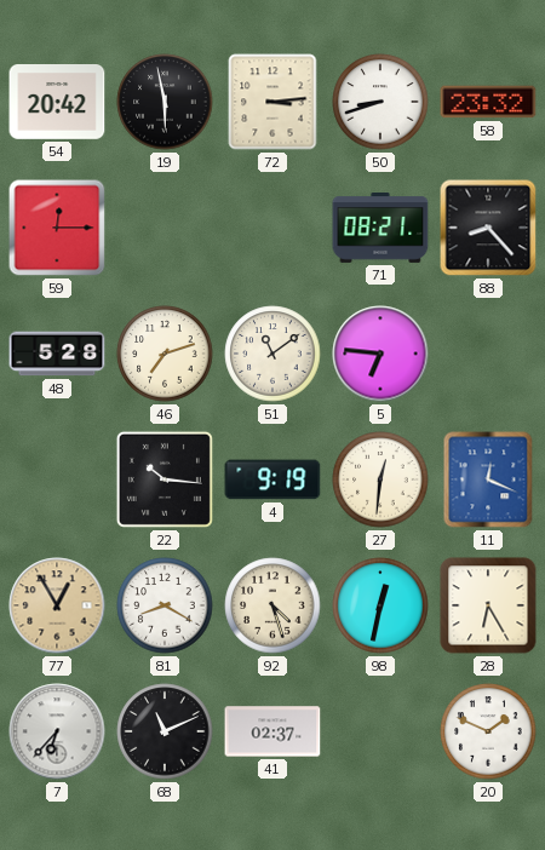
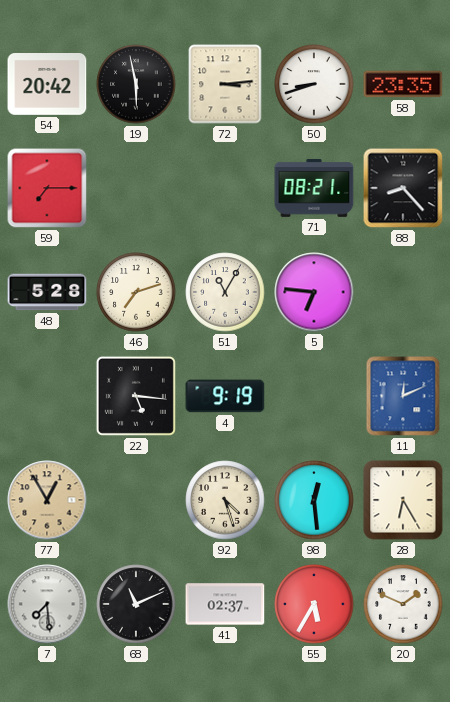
58: 23:32 -> 23:35
59: 12:15 -> 7:15
51: 11:09 -> 11:05
22: 10:16 -> 5:16
27: 12:31 -> none
11: 12:19 -> 12:11
81: 8:20 -> none
98: 12:32 -> 12:29
7: 6:37 -> 7:29
55: none -> 5:35
